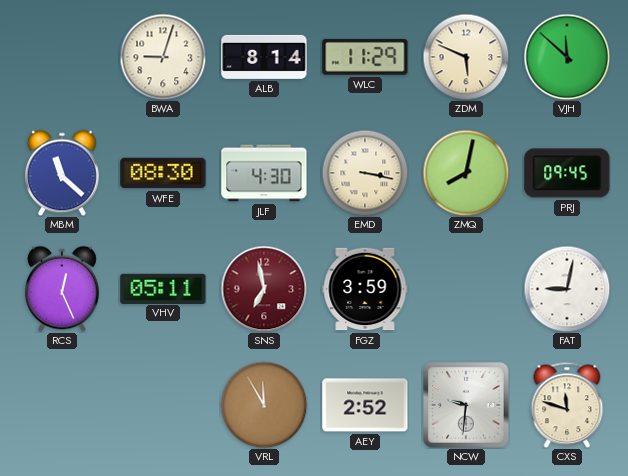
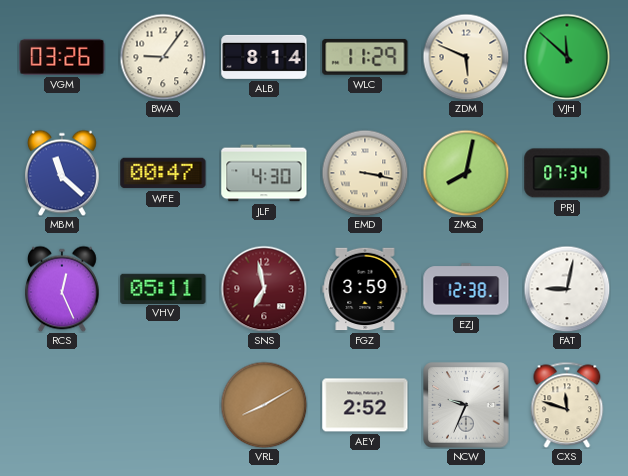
VGM: none -> 03:26
BWA: 9:03 -> 9:06
WFE: 08:30 -> 00:47
PRJ: 09:45 -> 07:34
EZJ: none -> 12:38
VRL: 11:55 -> 8:10
NCW: 9:31 -> 9:34
